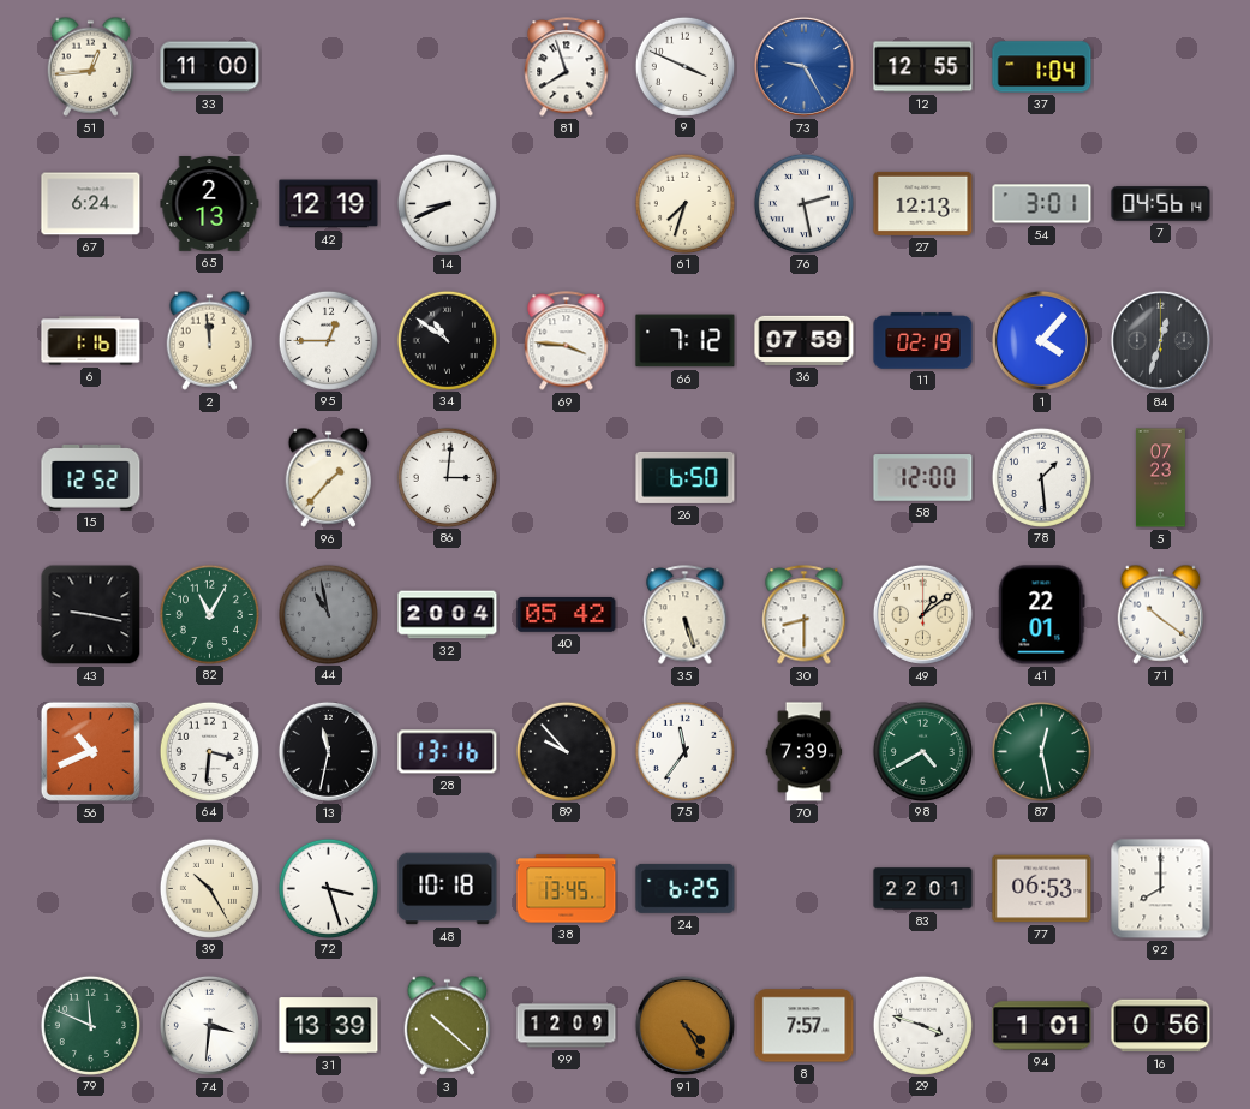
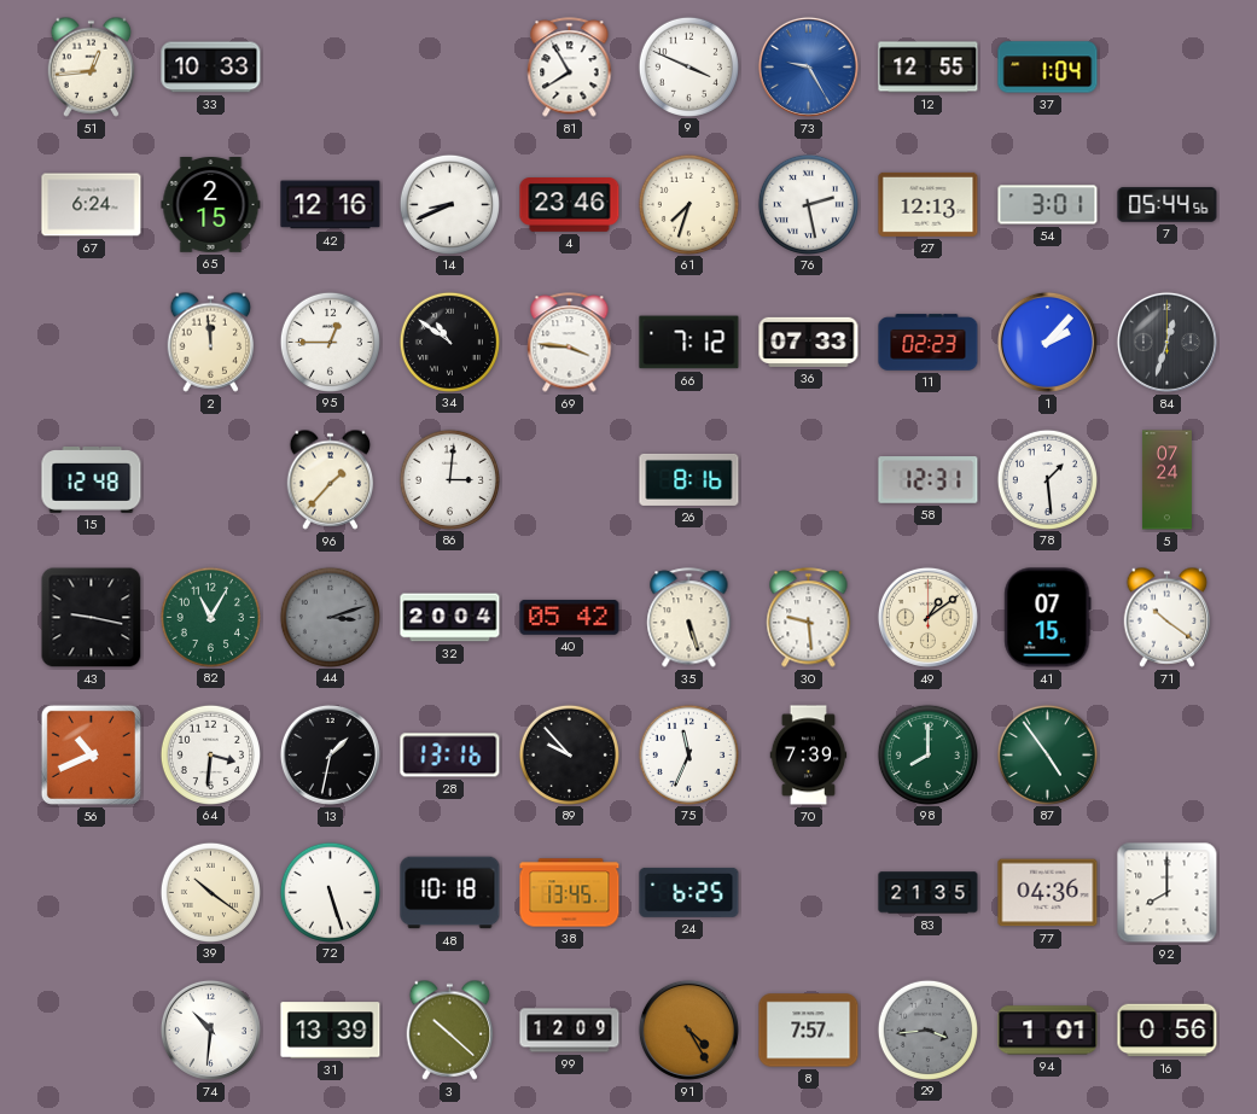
33: 11:00 -> 10:33
81: 7:57 -> 7:55
65: 2:13 -> 2:15
42: 12:19 -> 12:16
4: none -> 23:46
7: 04:56 -> 05:44
6: 1:16 -> none
36: 07:59 -> 07:33
11: 02:19 -> 02:23
1: 4:07 -> 2:07
15: 12:52 -> 12:48
26: 6:50 -> 8:16
58: 12:00 -> 12:31
5: 07:23 -> 07:24
44: 10:58 -> 3:12
30: 8:30 -> 9:29
41: 22:01 -> 07:15
13: 11:32 -> 1:32
75: 11:36 -> 11:34
98: 4:40 -> 8:00
87: 12:28 -> 4:54
39: 10:25 -> 10:21
72: 3:27 -> 5:27
83: 22:01 -> 21:35
77: 06:53 -> 04:36
79: 11:49 -> none
74: 3:31 -> 10:31
29: 3:48 -> 3:44
29 dial: white -> grey
